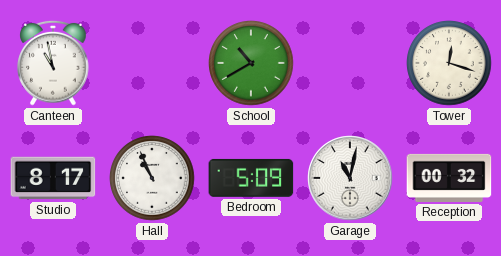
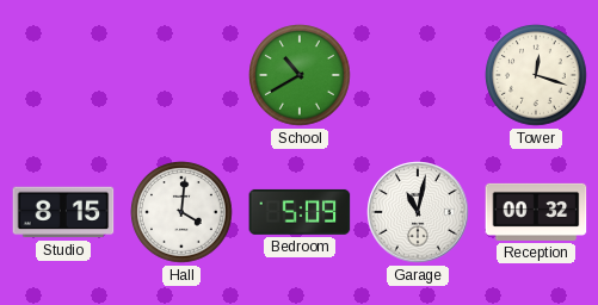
Canteen: 10:58 -> none
Studio: 8:17 -> 8:15
Hall: 10:56 -> 4:01
